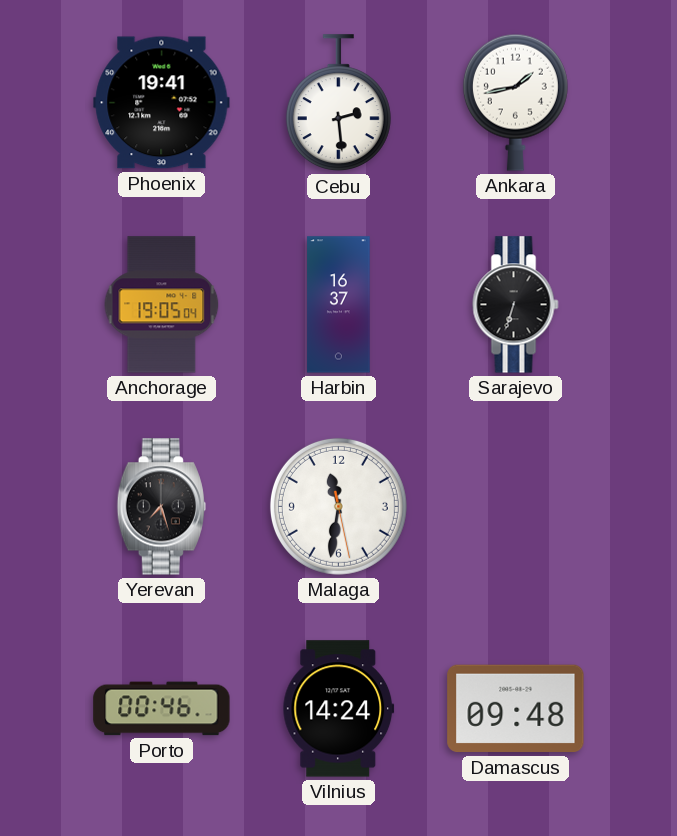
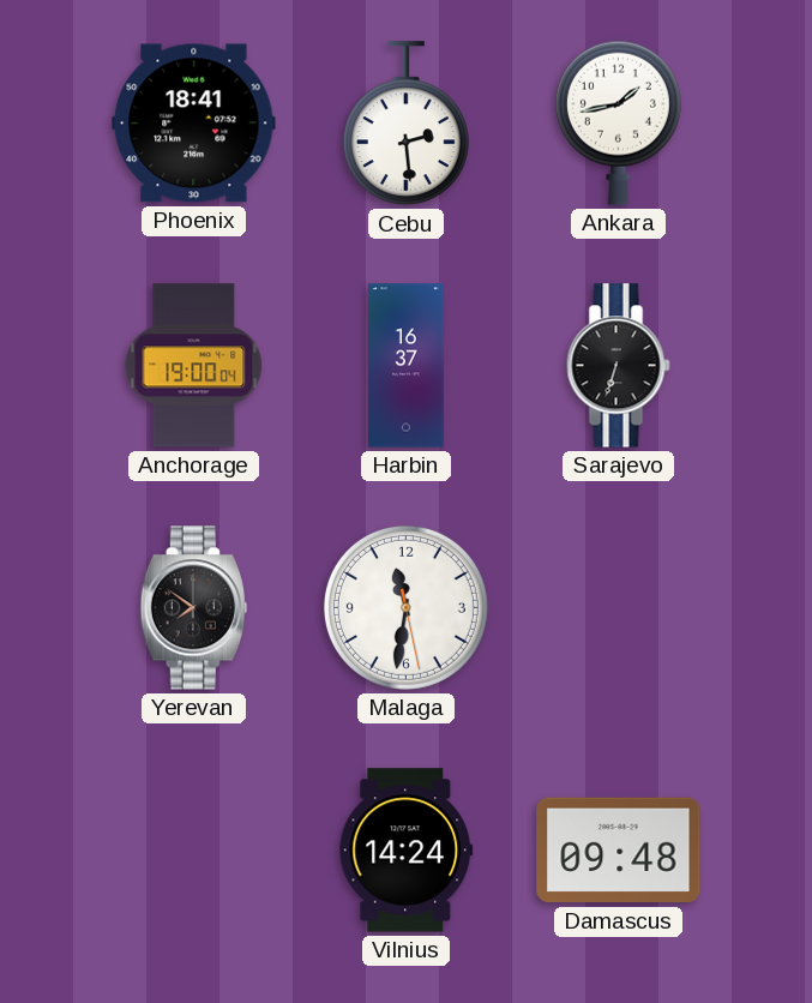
Phoenix: 19:41 -> 18:41
Anchorage: 19:05 -> 19:00
Yerevan: 7:27 -> 7:51
Porto: 00:46 -> none
